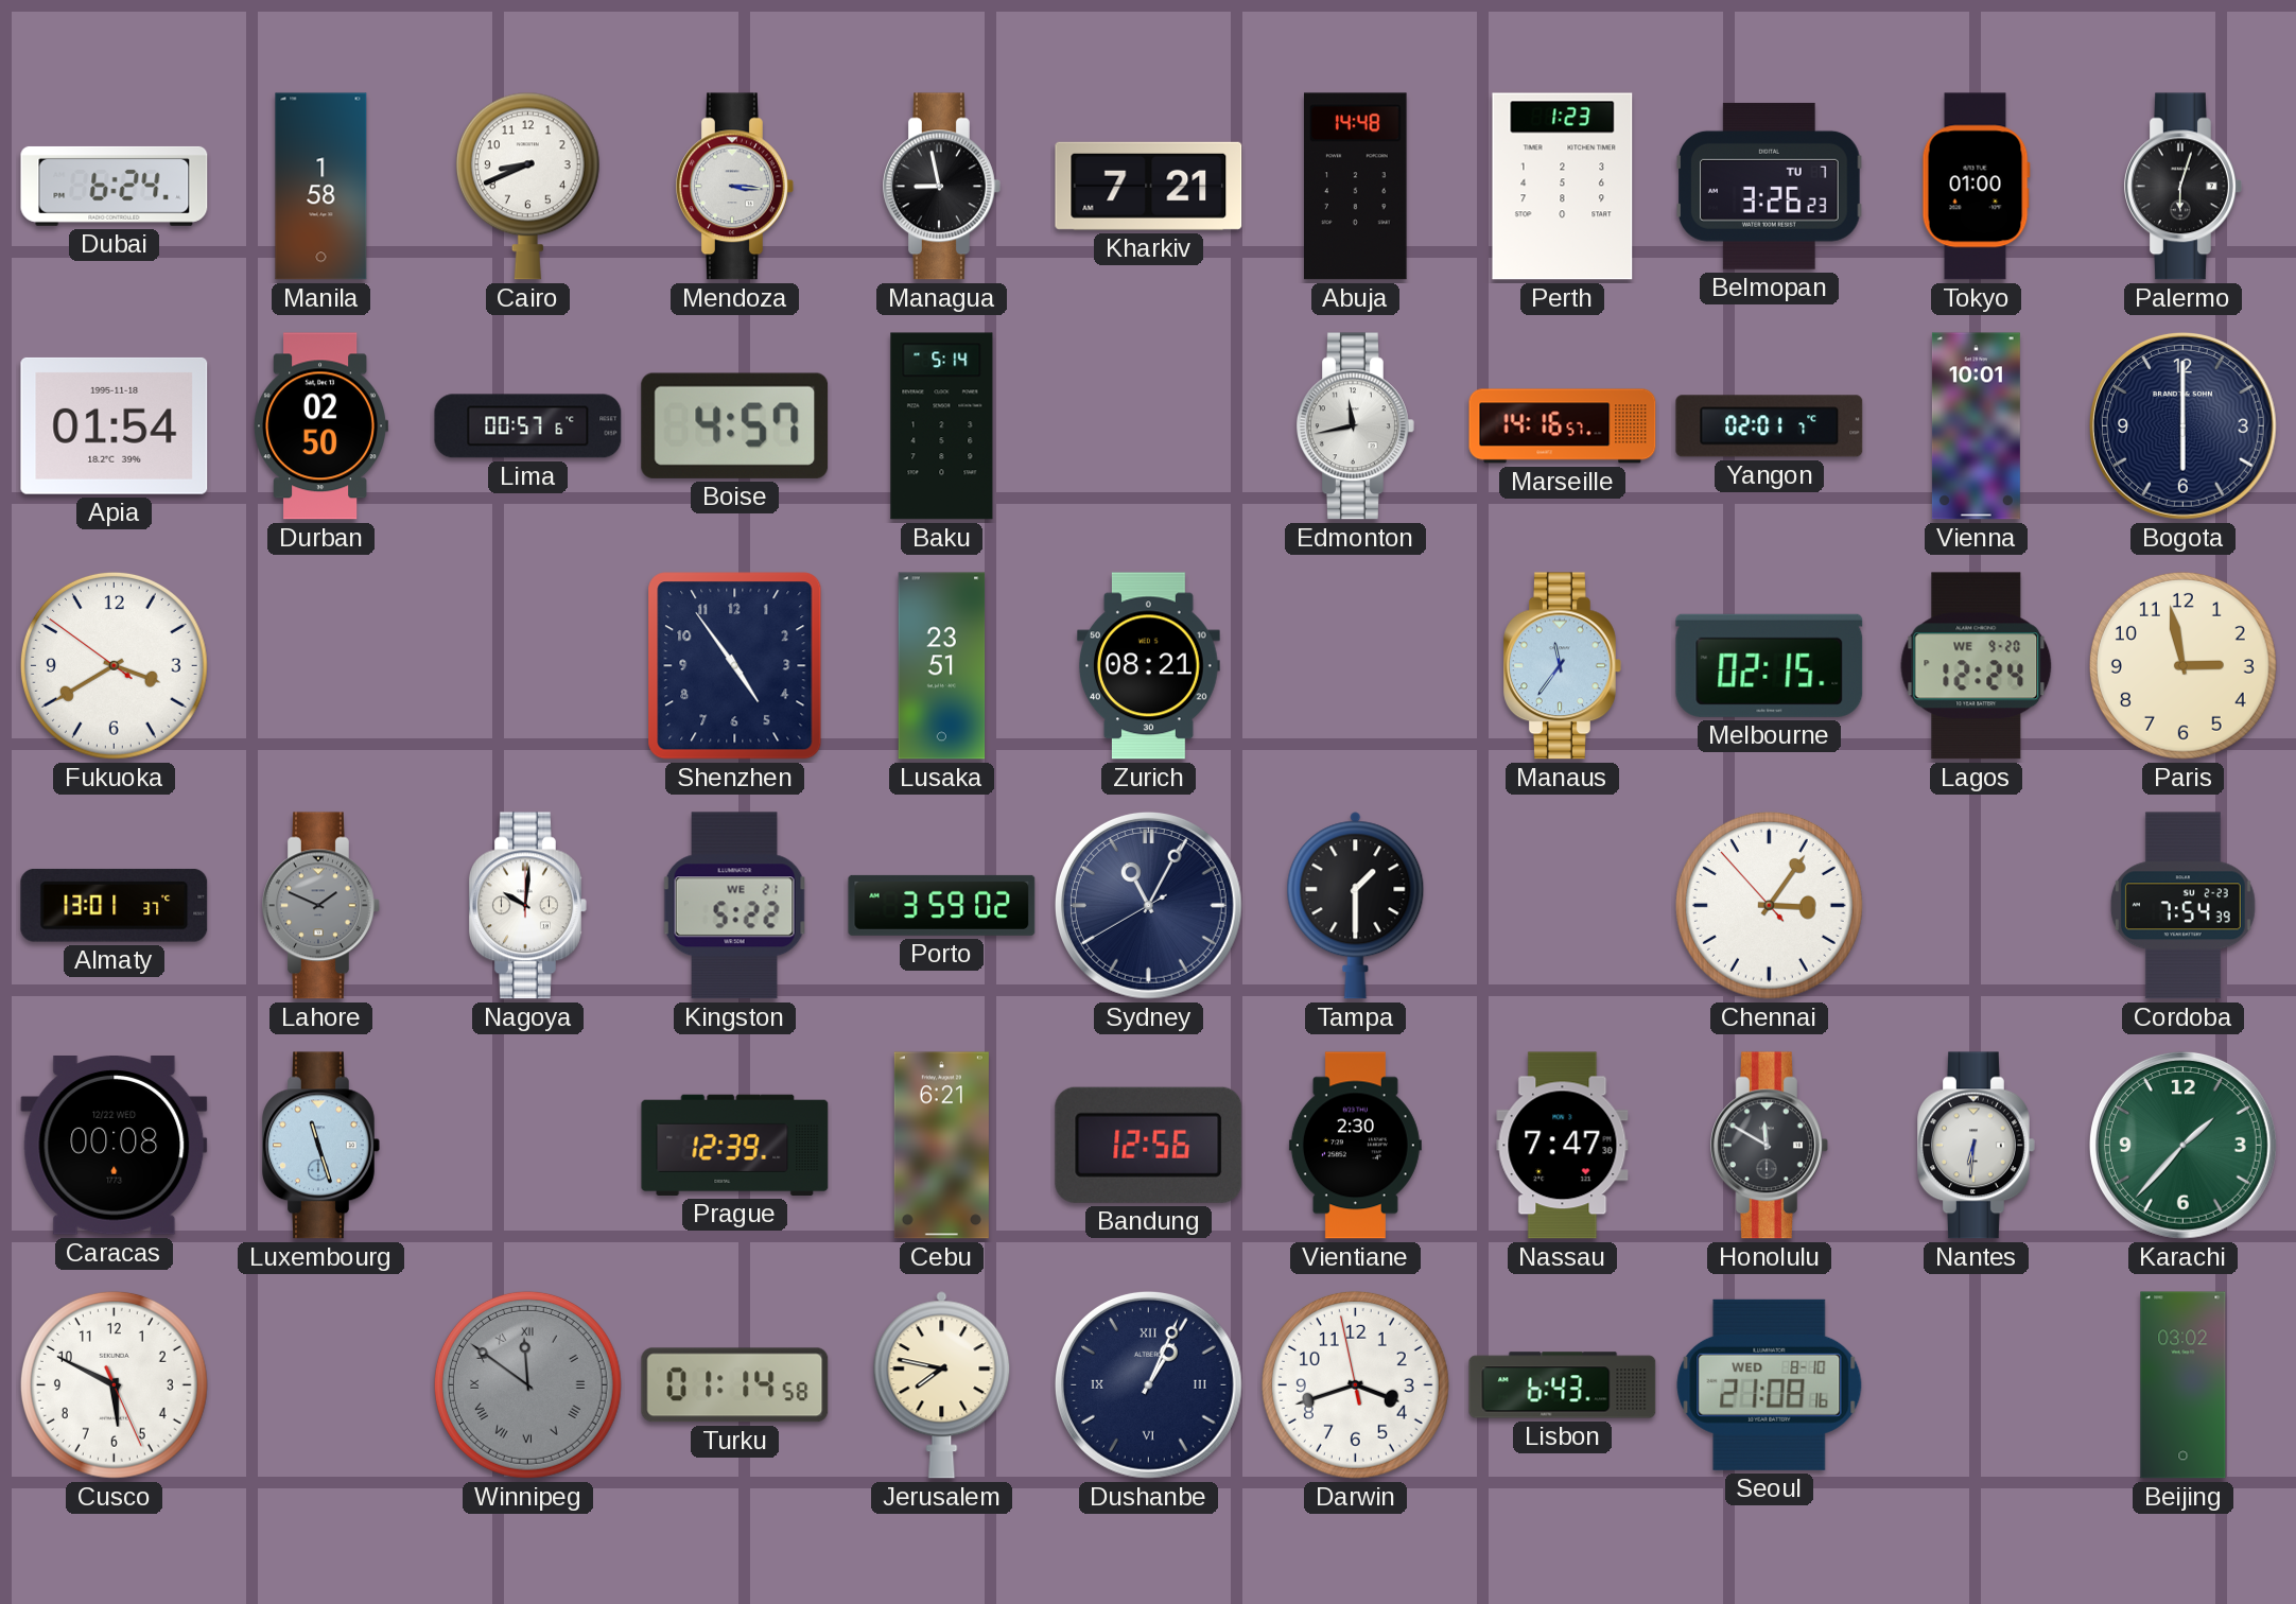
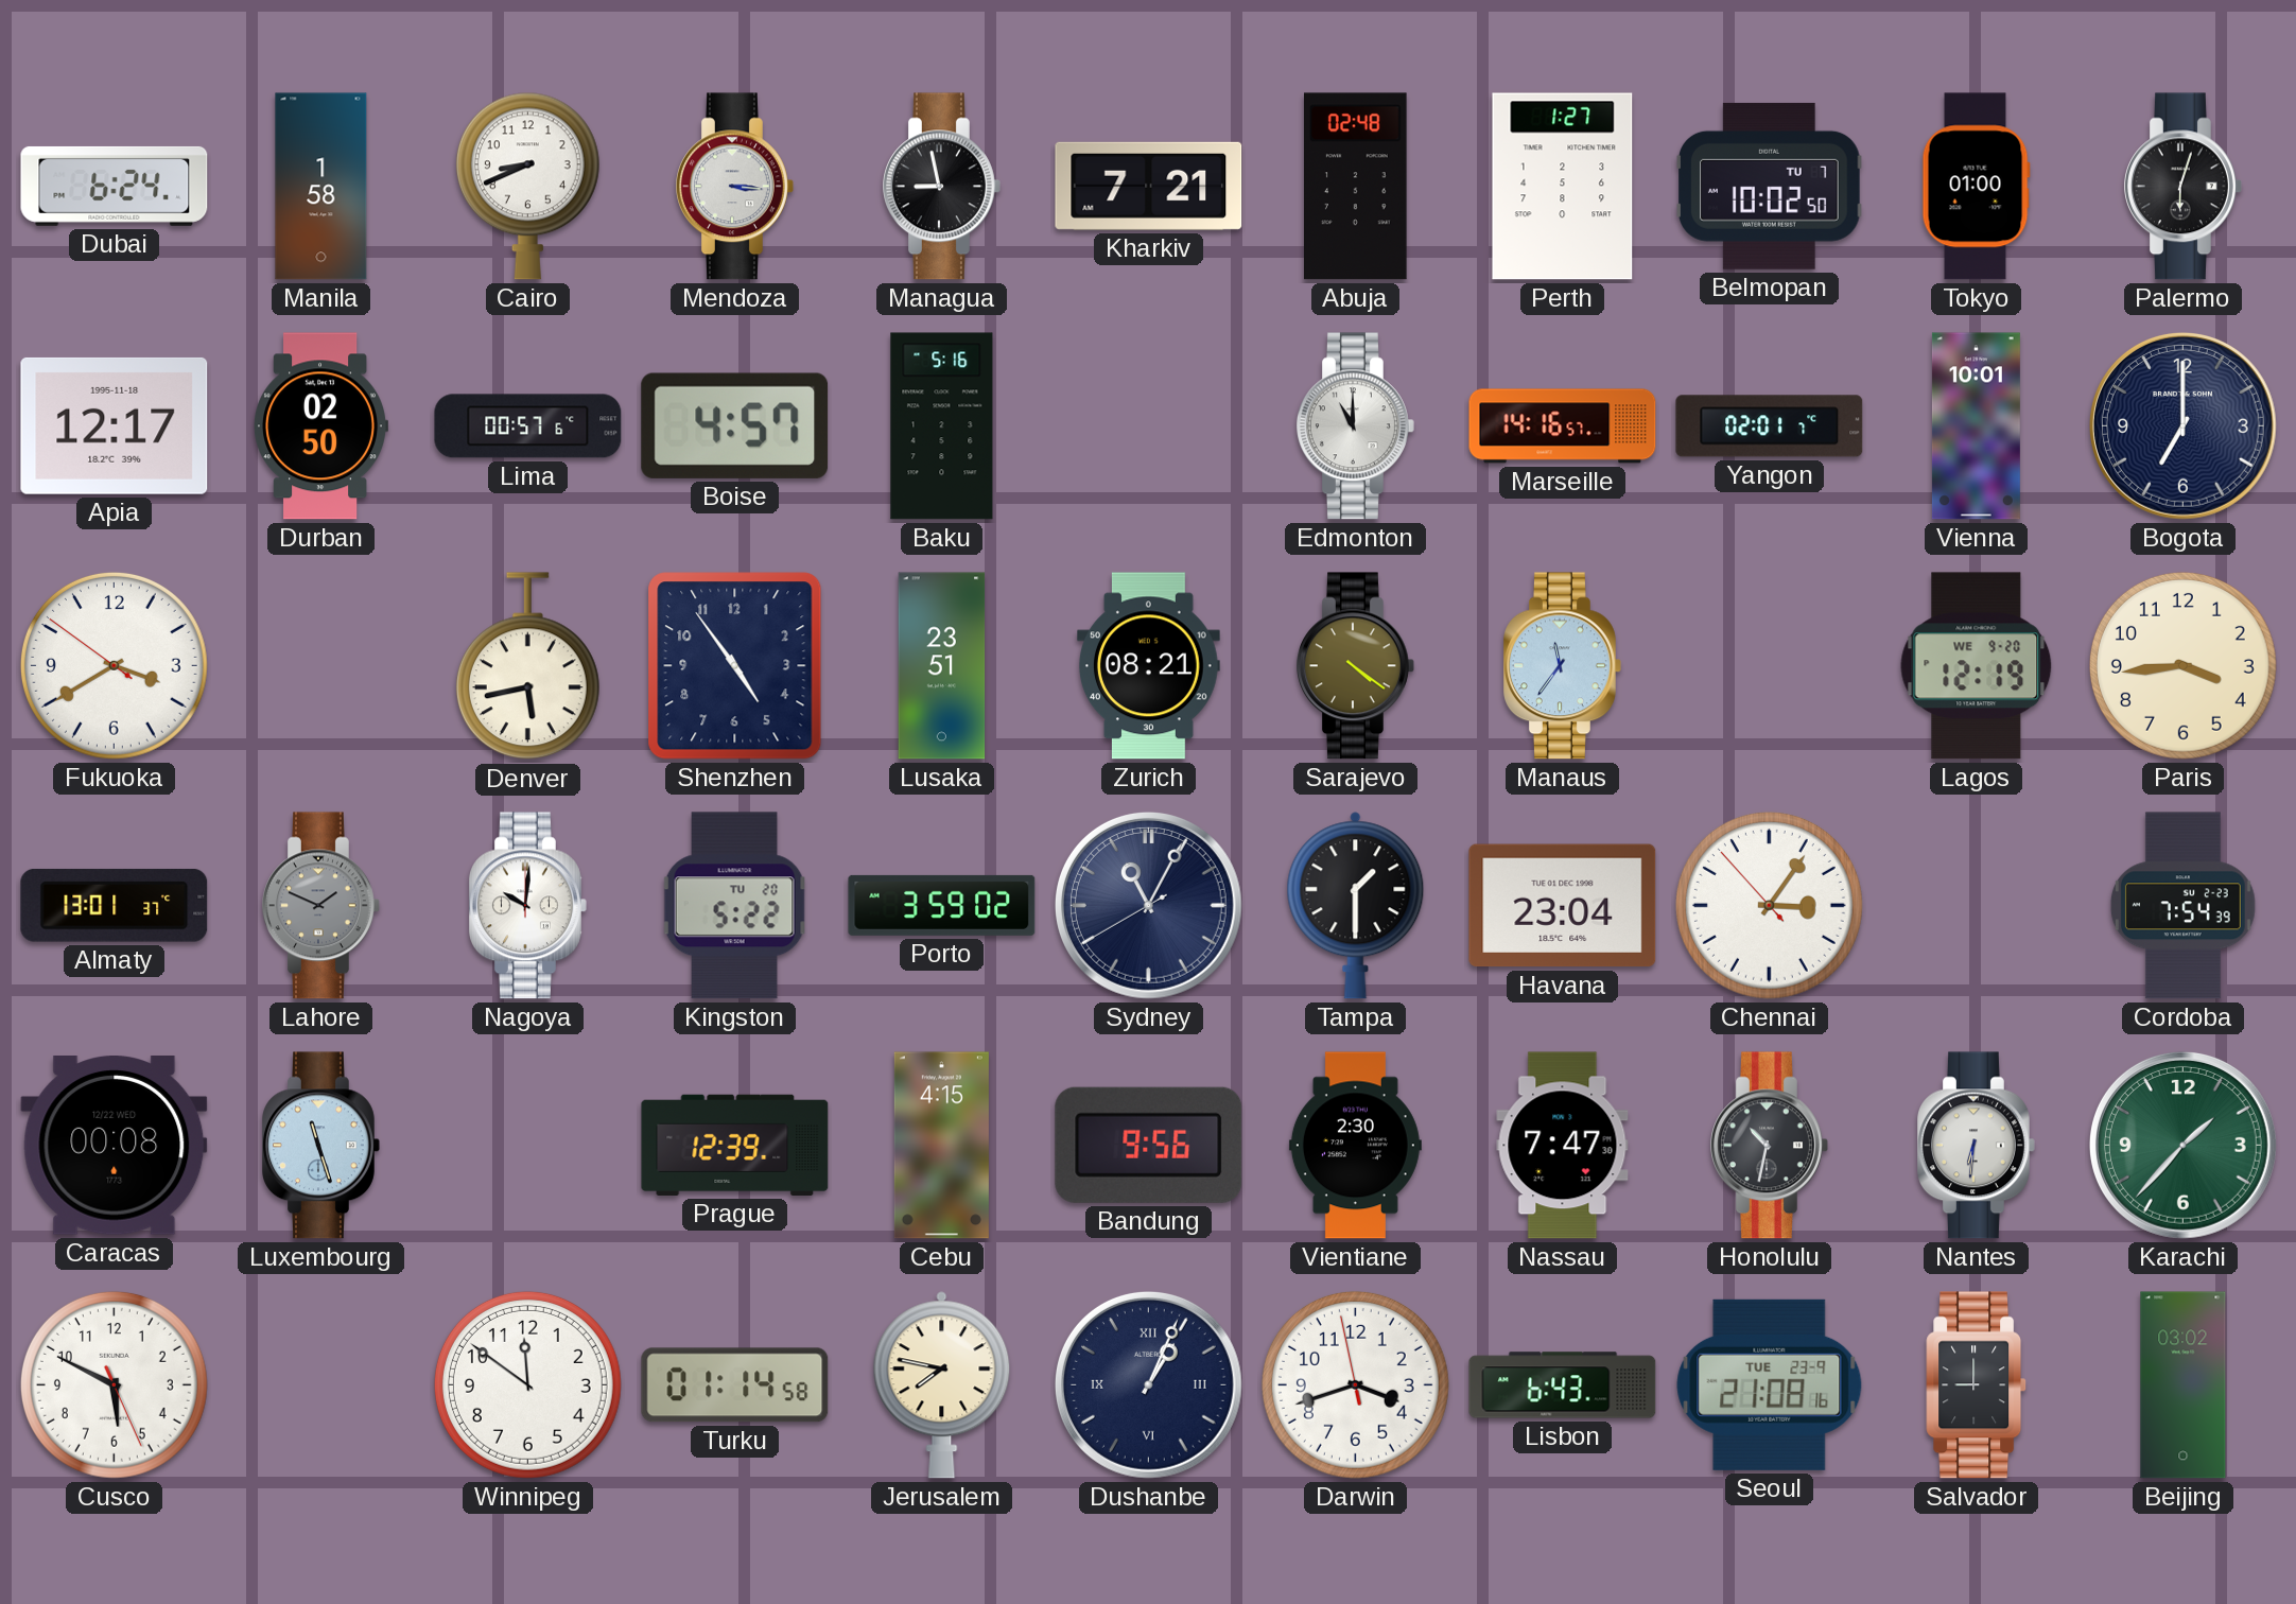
Abuja: 14:48 -> 02:48
Perth: 1:23 -> 1:27
Belmopan: 3:26 -> 10:02
Apia: 01:54 -> 12:17
Baku: 5:14 -> 5:16
Edmonton: 11:43 -> 11:00
Bogota: 6:00 -> 7:00
Denver: none -> 5:43
Sarajevo: none -> 4:21
Melbourne: 02:15 -> none
Lagos: 12:24 -> 12:19
Paris: 2:58 -> 3:44
Kingston date: WE 21 -> TU 20
Havana: none -> 23:04
Cebu: 6:21 -> 4:15
Bandung: 12:56 -> 9:56
Honolulu: 11:50 -> 10:32
Winnipeg dial: grey -> white
Winnipeg numerals: Roman -> Arabic
Seoul date: WED 8-10 -> TUE 23-9
Salvador: none -> 9:00
